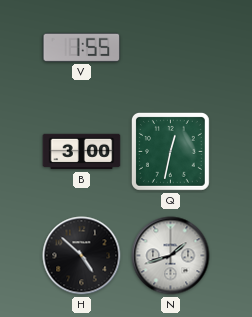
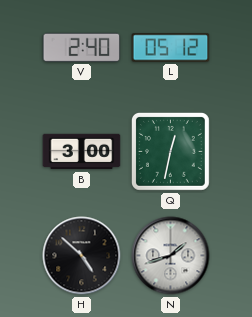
V: 1:55 -> 2:40
L: none -> 05:12
